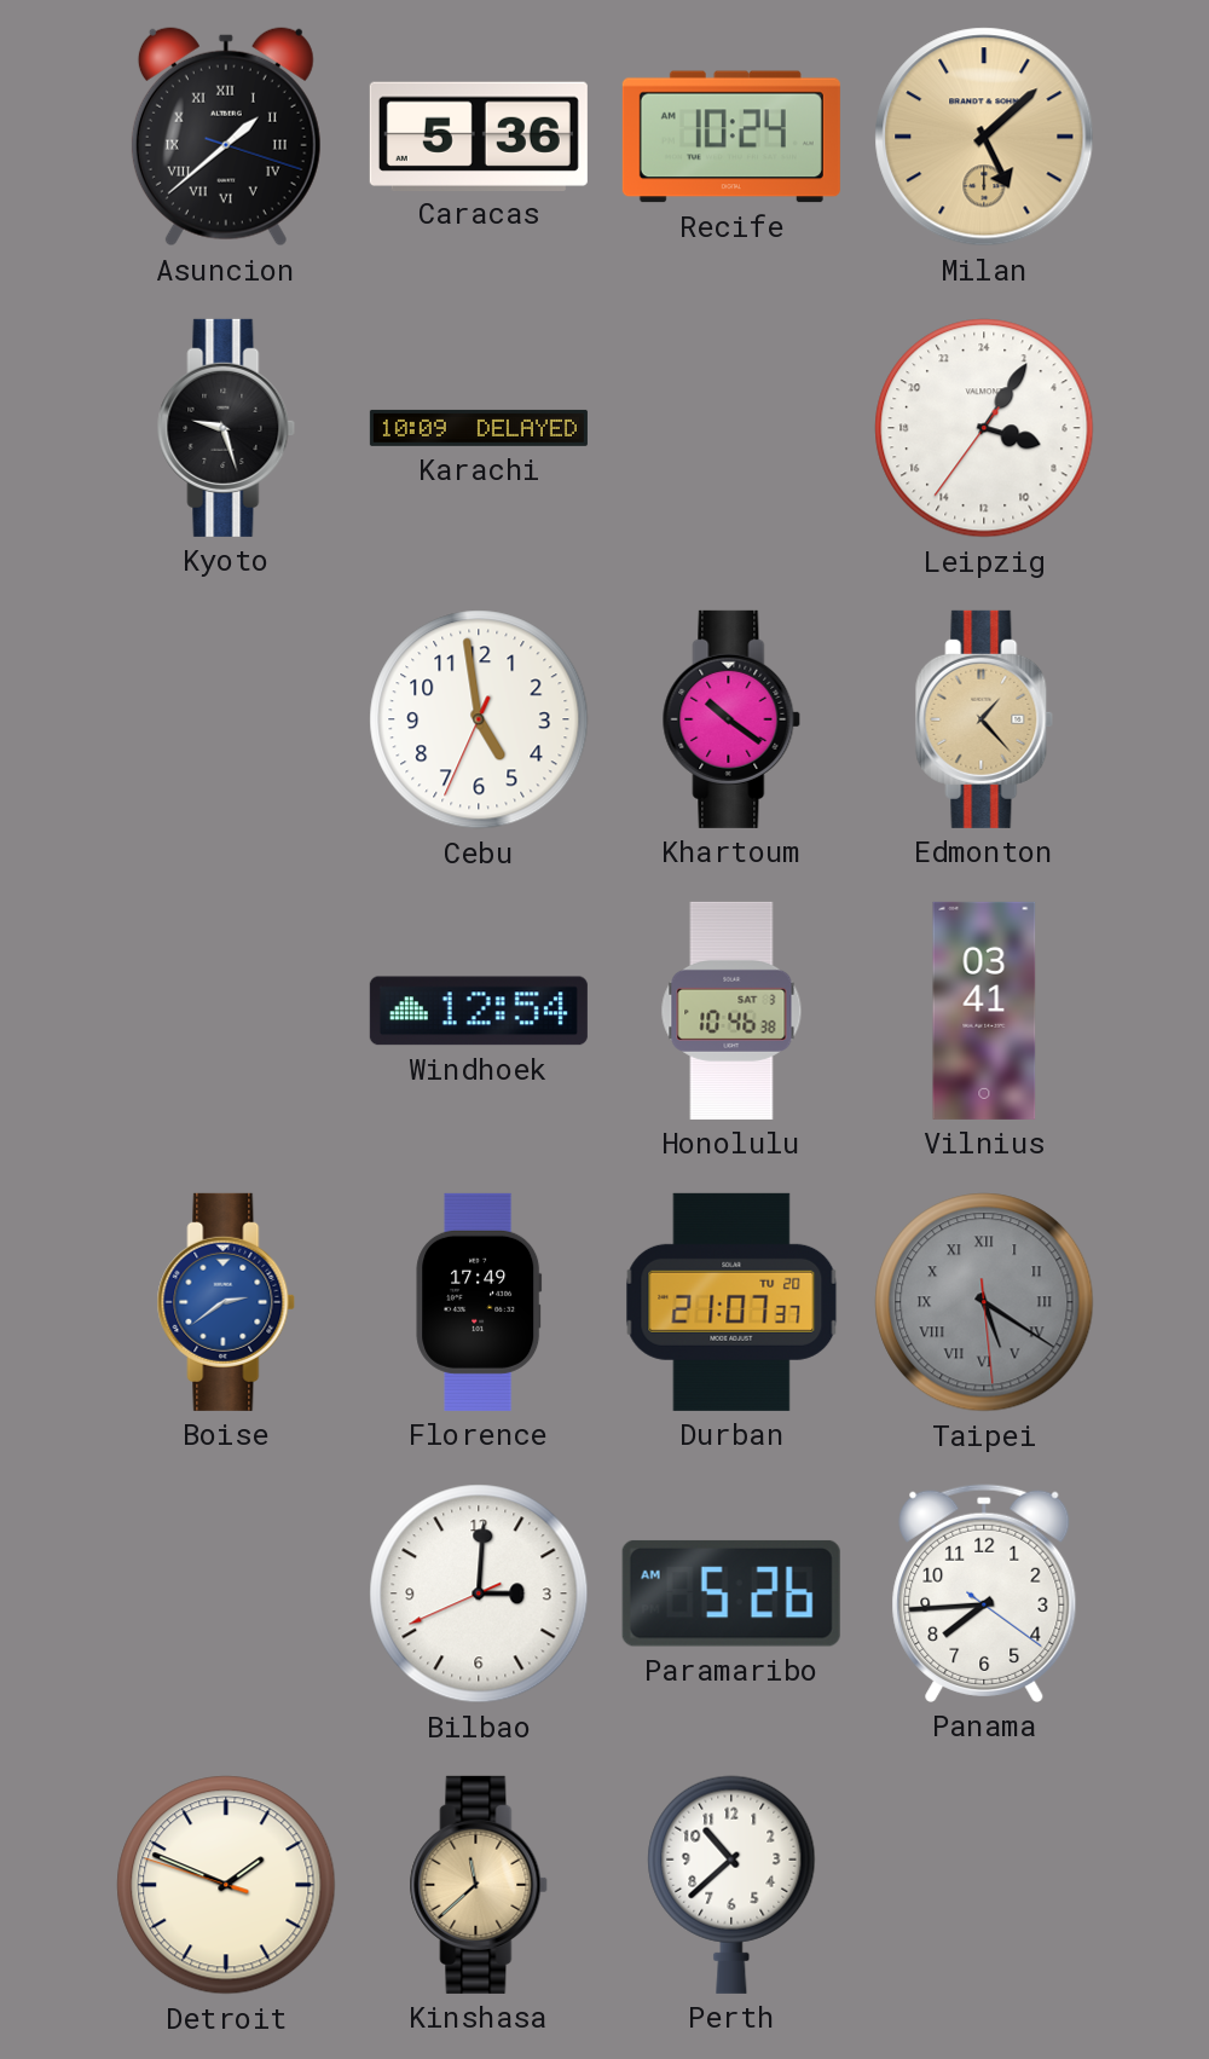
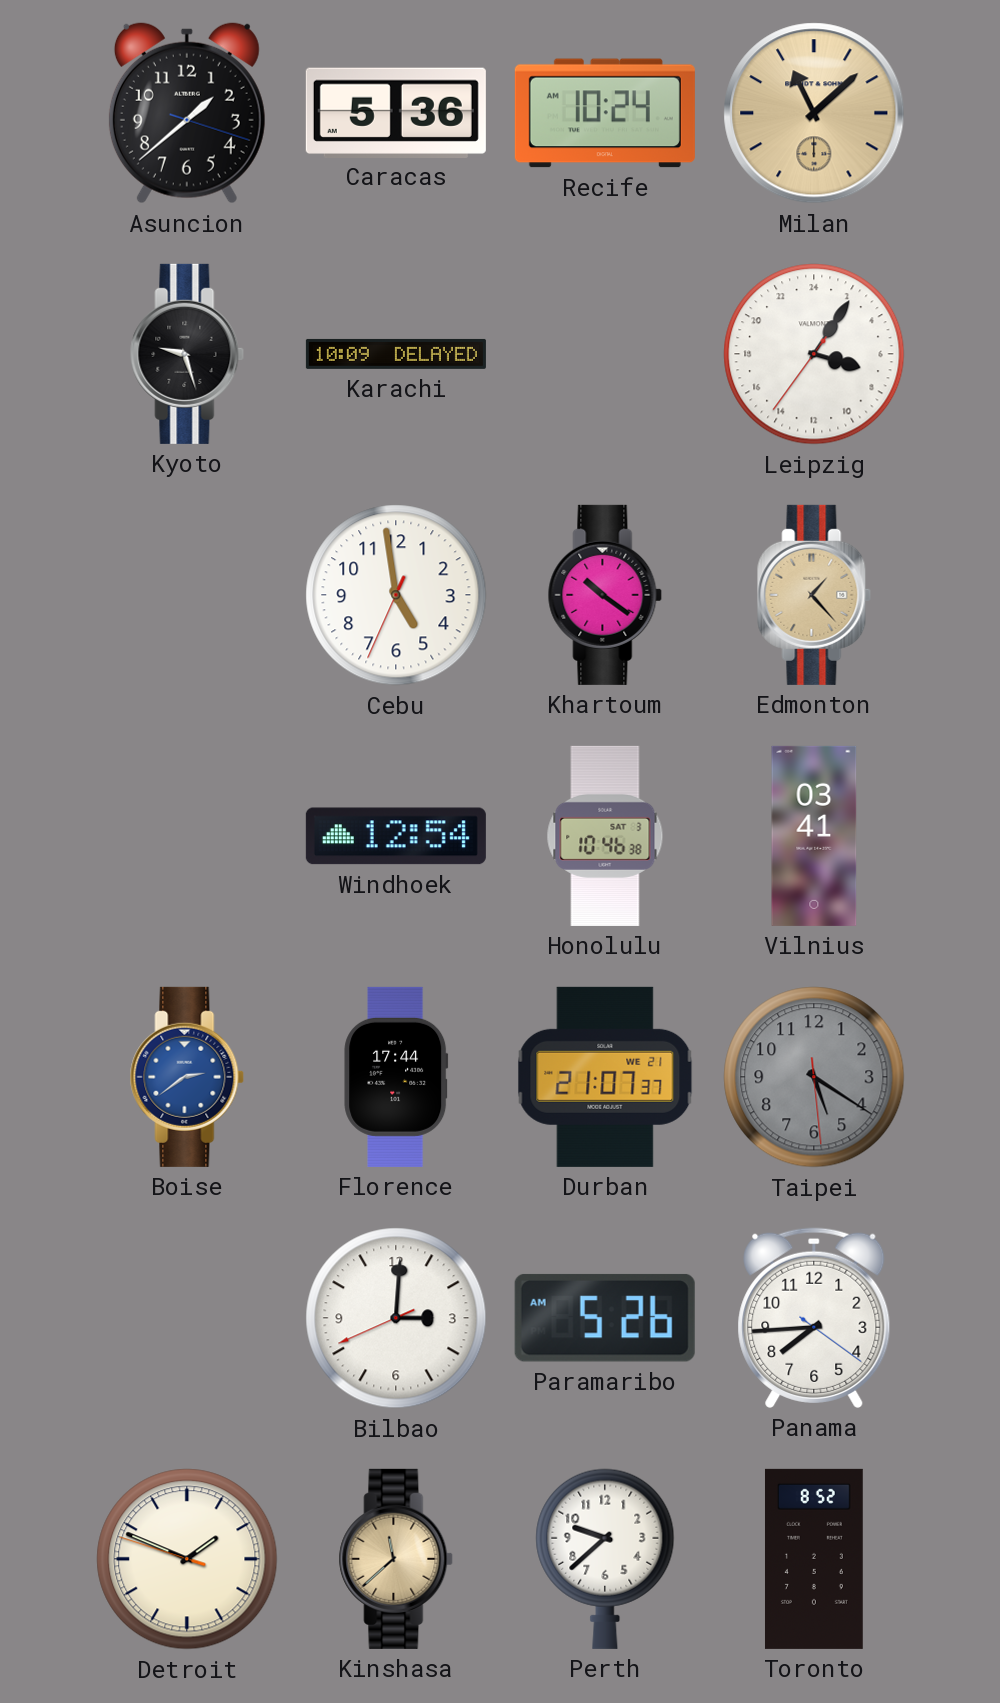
Asuncion numerals: Roman -> Arabic
Milan: 5:08 -> 11:08
Florence: 17:49 -> 17:44
Durban date: TU 20 -> WE 21
Taipei numerals: Roman -> Arabic
Perth: 10:38 -> 9:38
Toronto: none -> 8:52
